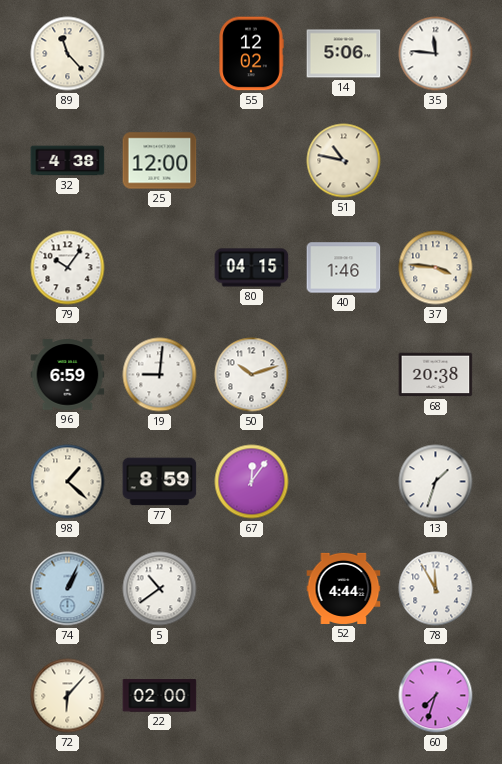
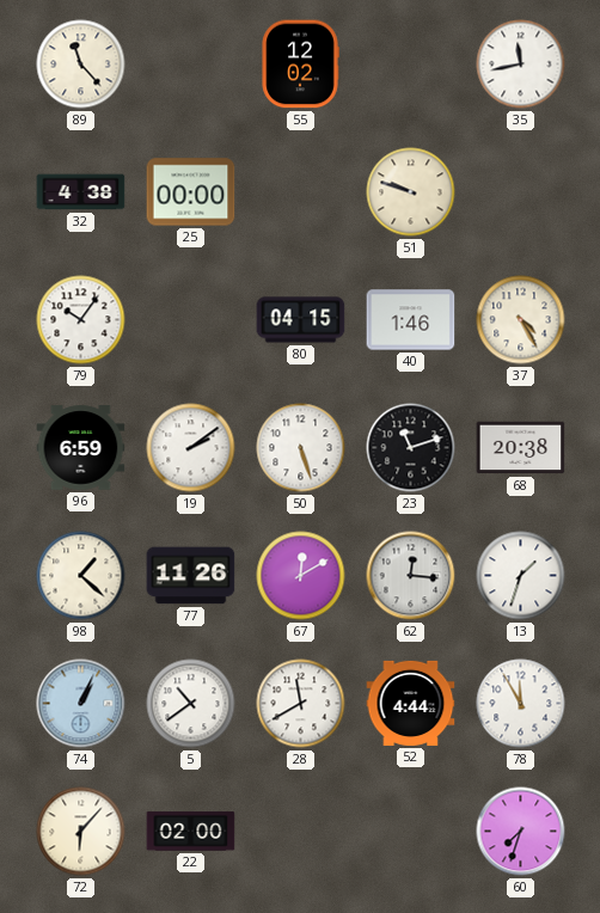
14: 5:06 -> none
35: 11:46 -> 11:43
25: 12:00 -> 00:00
51: 10:47 -> 9:48
37: 3:46 -> 4:25
19: 9:01 -> 2:09
50: 10:12 -> 5:27
23: none -> 11:12
77: 8:59 -> 11:26
67: 12:06 -> 12:10
62: none -> 12:16
28: none -> 11:40
